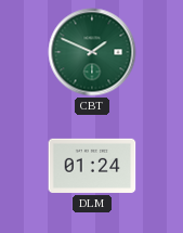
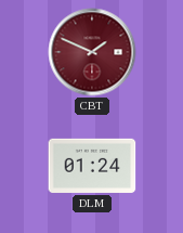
CBT dial: green -> burgundy
